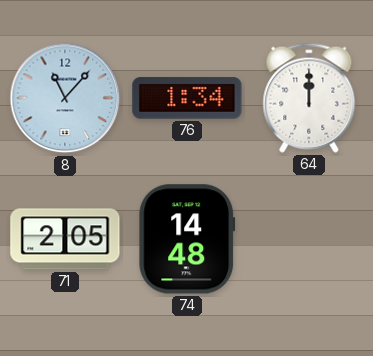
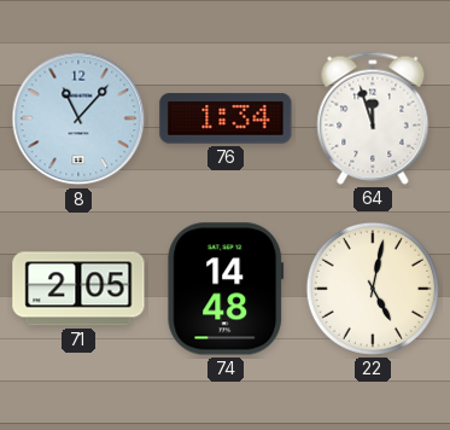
64: 12:00 -> 11:57
22: none -> 5:02
